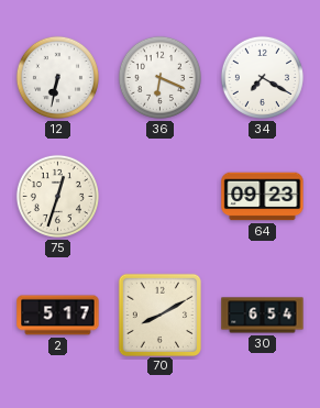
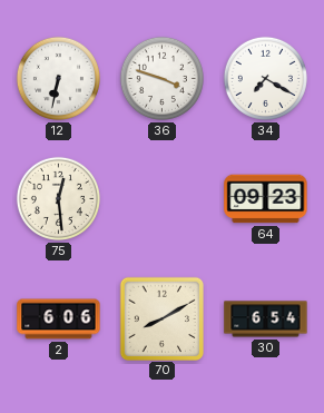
36: 6:19 -> 3:48
75: 12:33 -> 12:29
2: 5:17 -> 6:06
